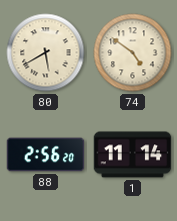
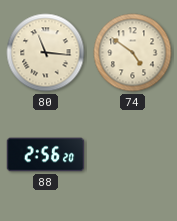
80: 5:40 -> 11:16
1: 11:14 -> none
